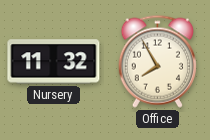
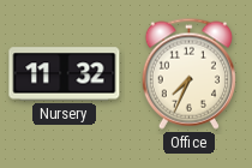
Office: 7:55 -> 7:34
